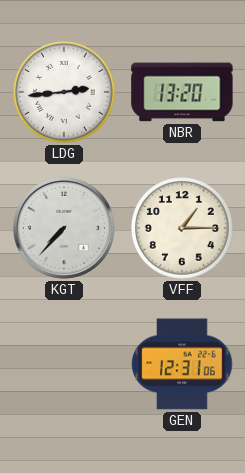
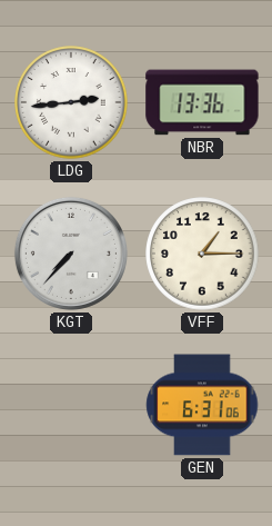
NBR: 13:20 -> 13:36
GEN: 12:31 -> 6:31
